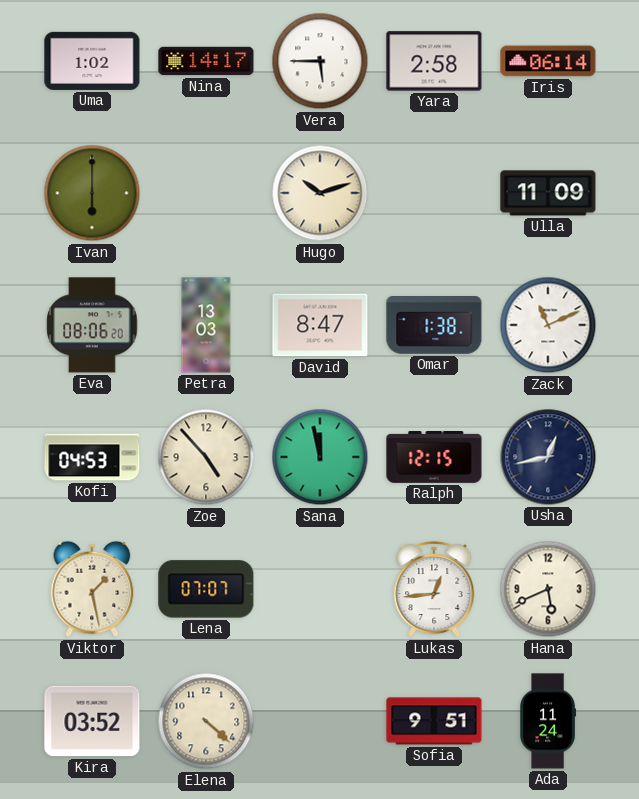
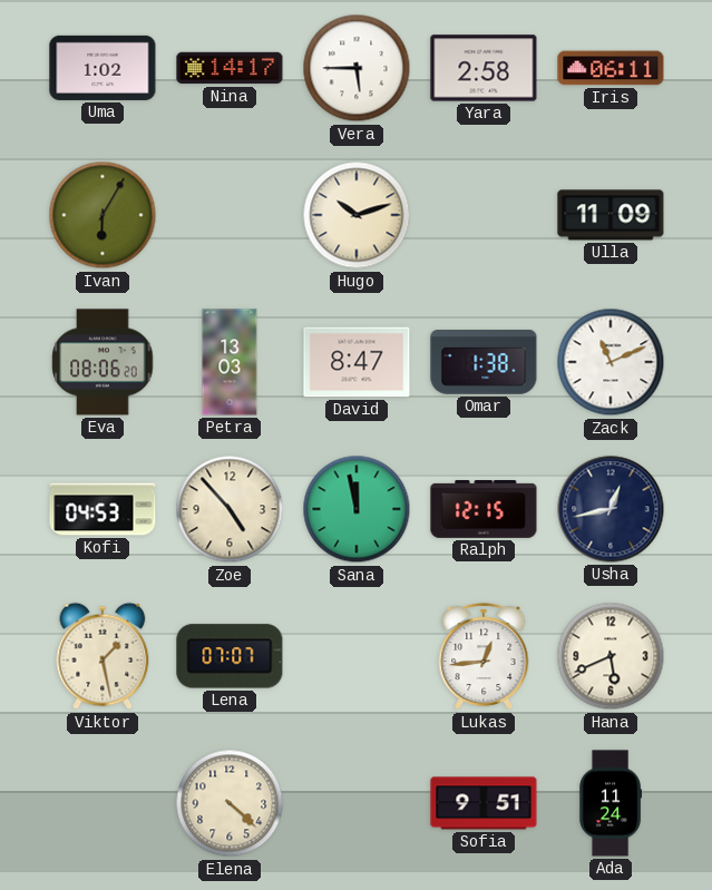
Iris: 06:14 -> 06:11
Ivan: 6:00 -> 6:05
Kira: 03:52 -> none
